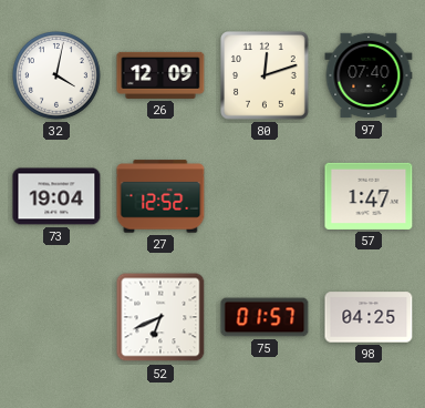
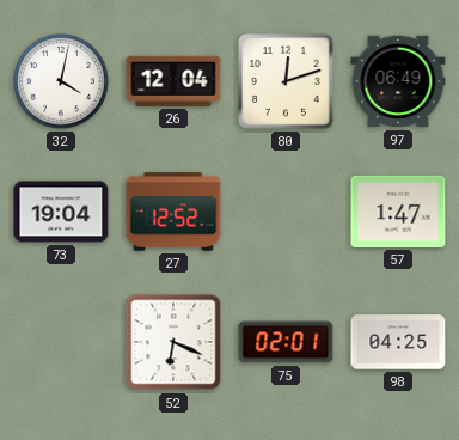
26: 12:09 -> 12:04
97: 07:40 -> 06:49
52: 6:41 -> 6:19
75: 01:57 -> 02:01
